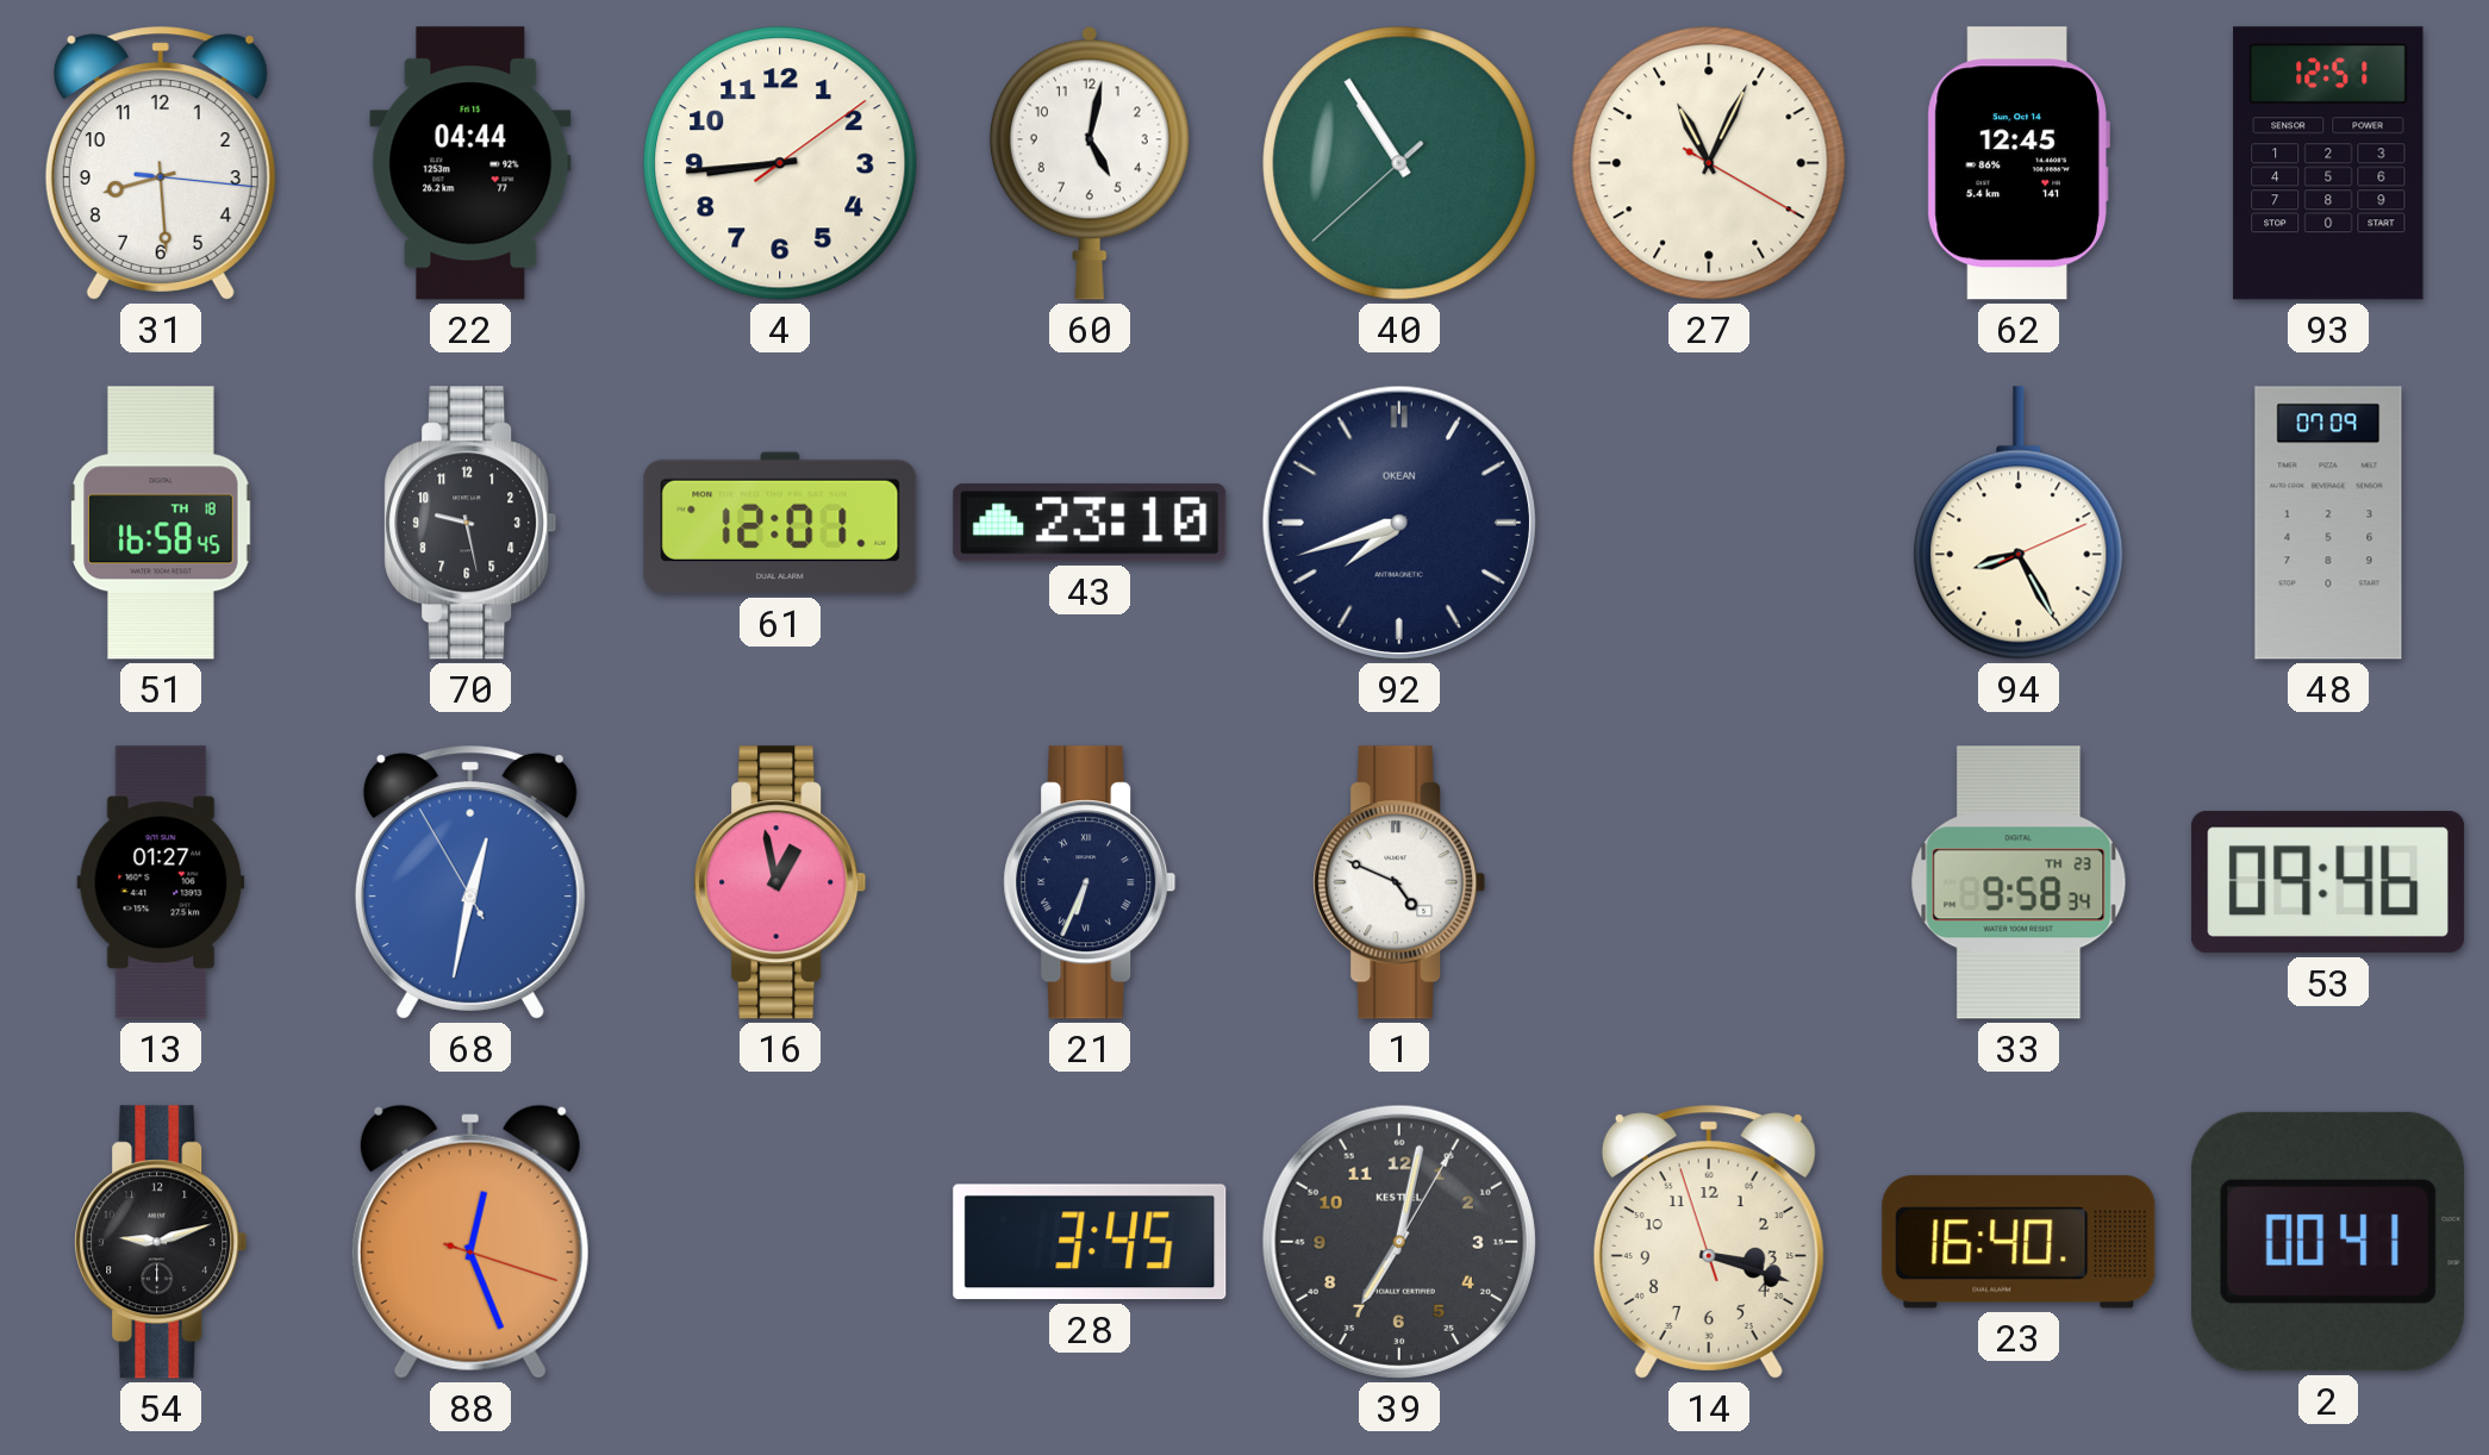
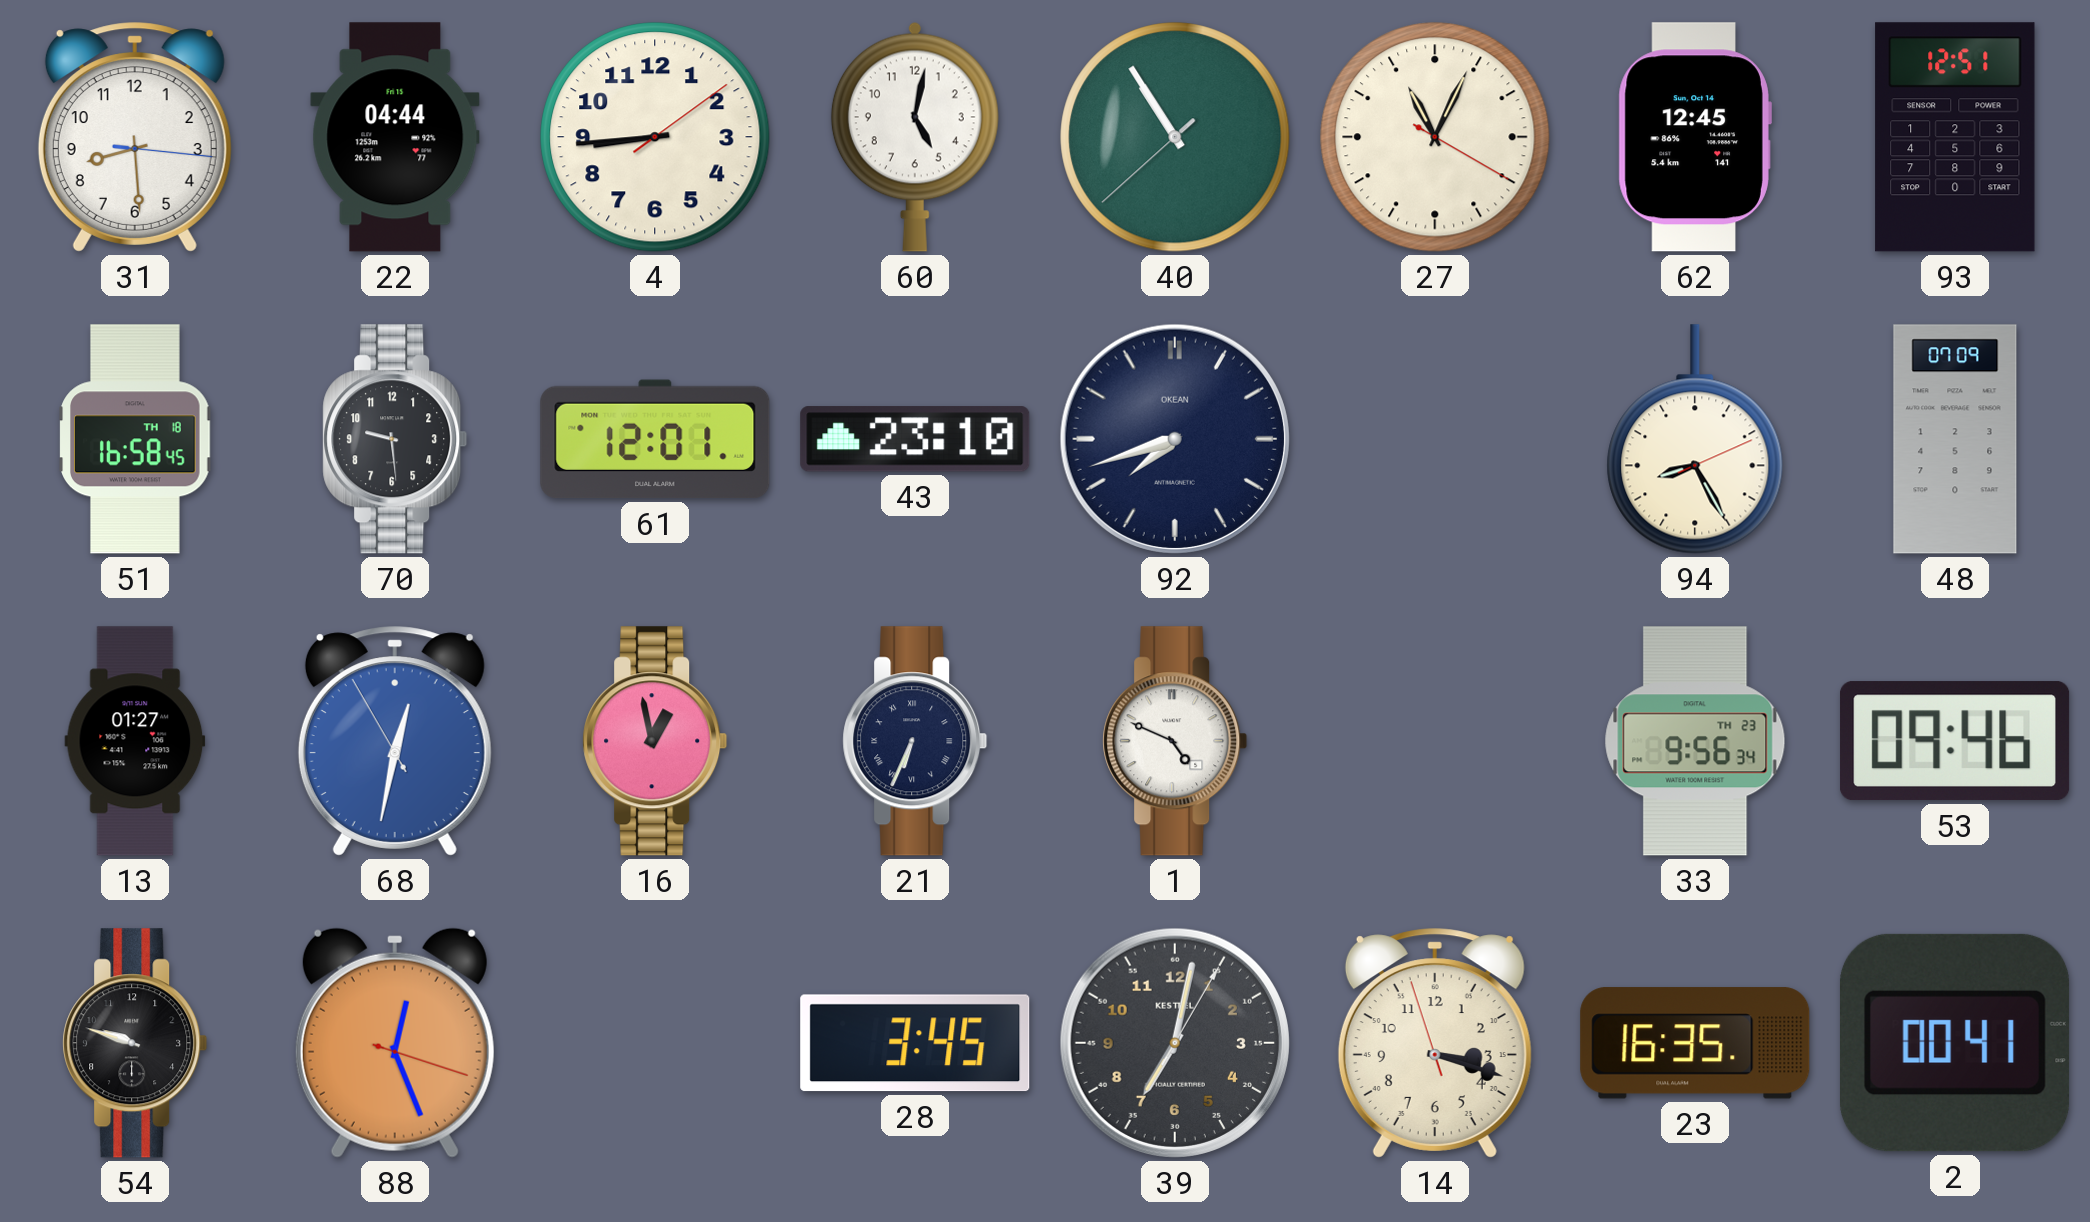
70: 9:28 -> 9:29
33: 9:58 -> 9:56
54: 9:12 -> 9:48
23: 16:40 -> 16:35
